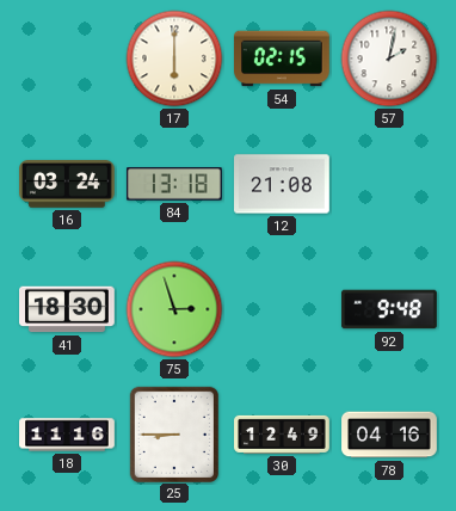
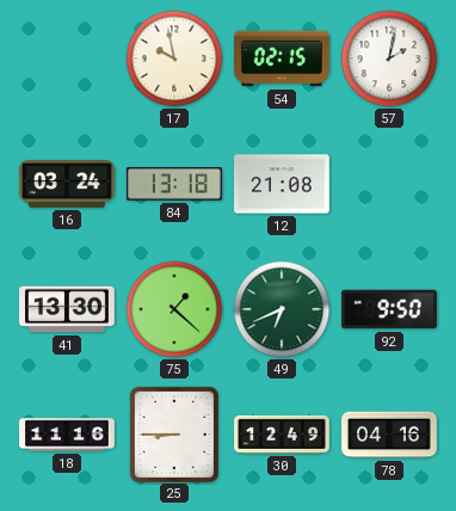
17: 6:00 -> 9:58
41: 18:30 -> 13:30
75: 2:57 -> 1:22
49: none -> 6:41
92: 9:48 -> 9:50
